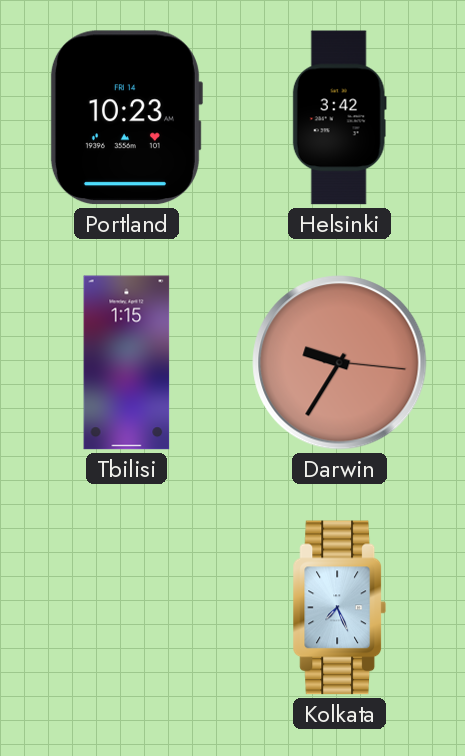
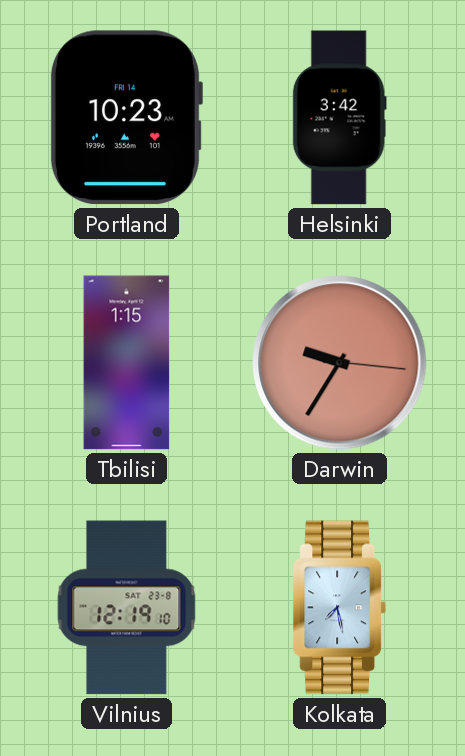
Vilnius: none -> 12:19
Kolkata: 7:26 -> 7:28
